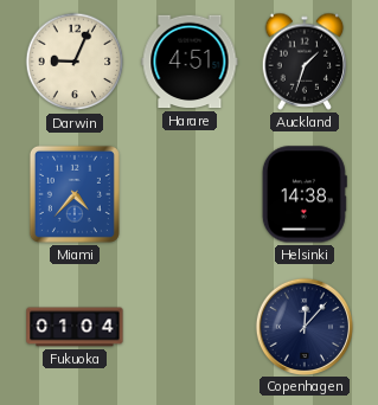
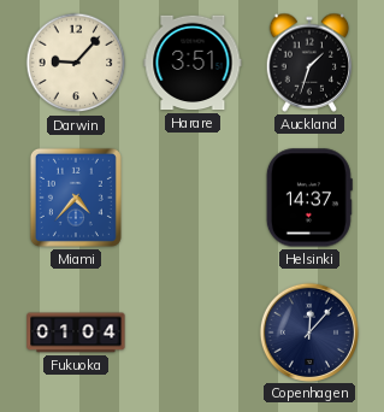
Darwin: 9:04 -> 9:07
Harare: 4:51 -> 3:51
Helsinki: 14:38 -> 14:37
